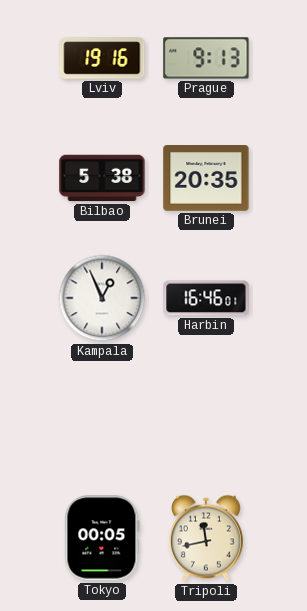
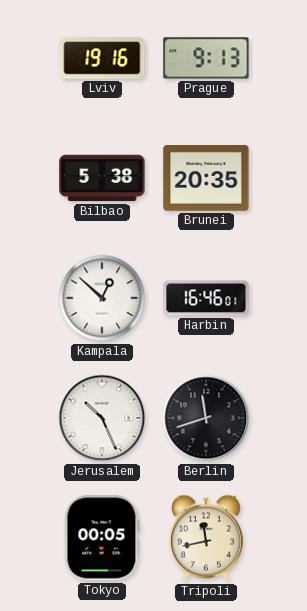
Kampala: 12:56 -> 12:52
Jerusalem: none -> 10:26
Berlin: none -> 11:42
